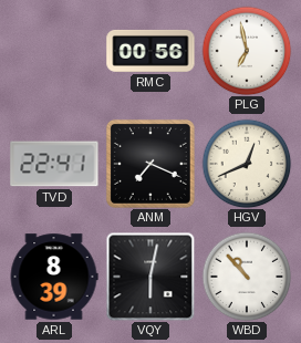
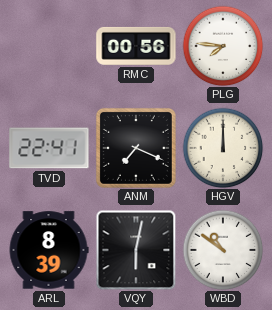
PLG: 6:58 -> 7:46
HGV: 12:41 -> 12:00
WBD: 10:53 -> 10:51
